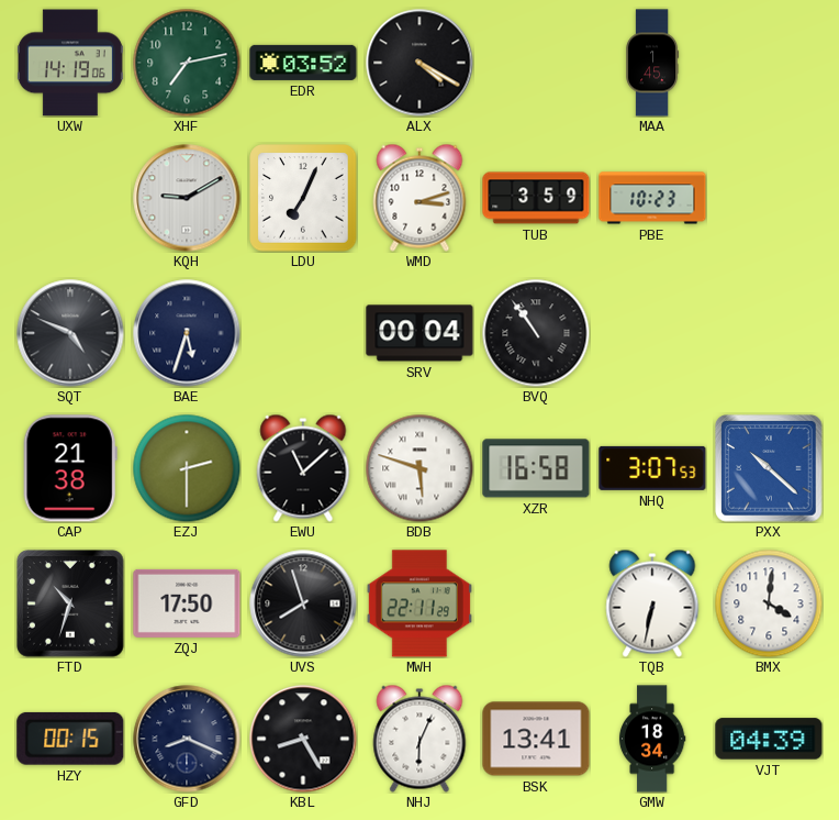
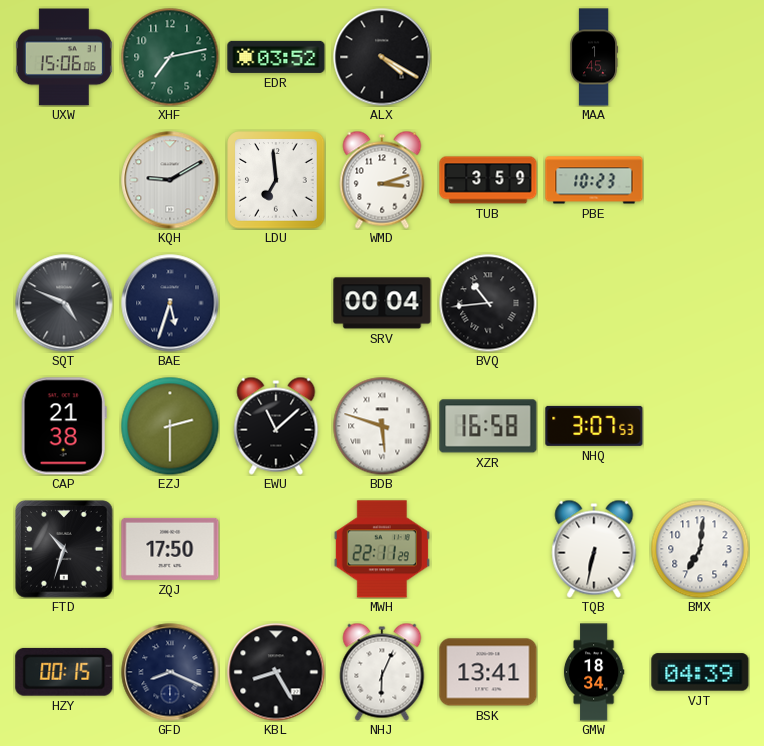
UXW: 14:19 -> 15:06
LDU: 7:04 -> 6:59
BVQ: 10:54 -> 10:44
PXX: 10:22 -> none
UVS: 7:57 -> none
BMX: 4:01 -> 7:01
